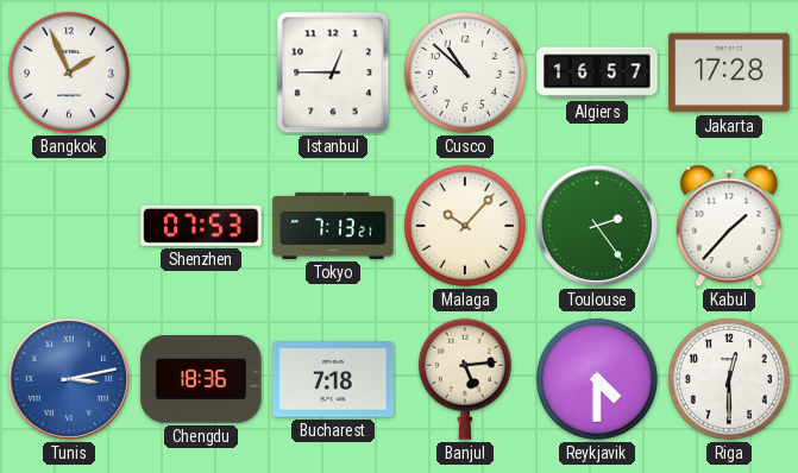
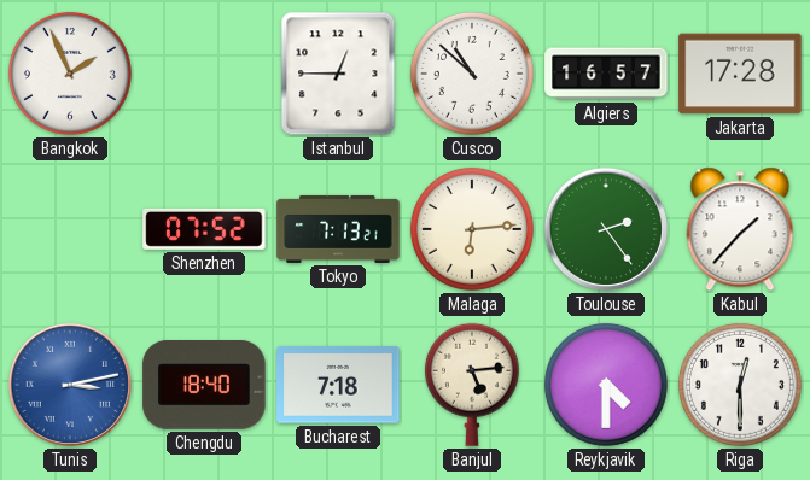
Shenzhen: 07:53 -> 07:52
Malaga: 10:07 -> 6:14
Chengdu: 18:36 -> 18:40
